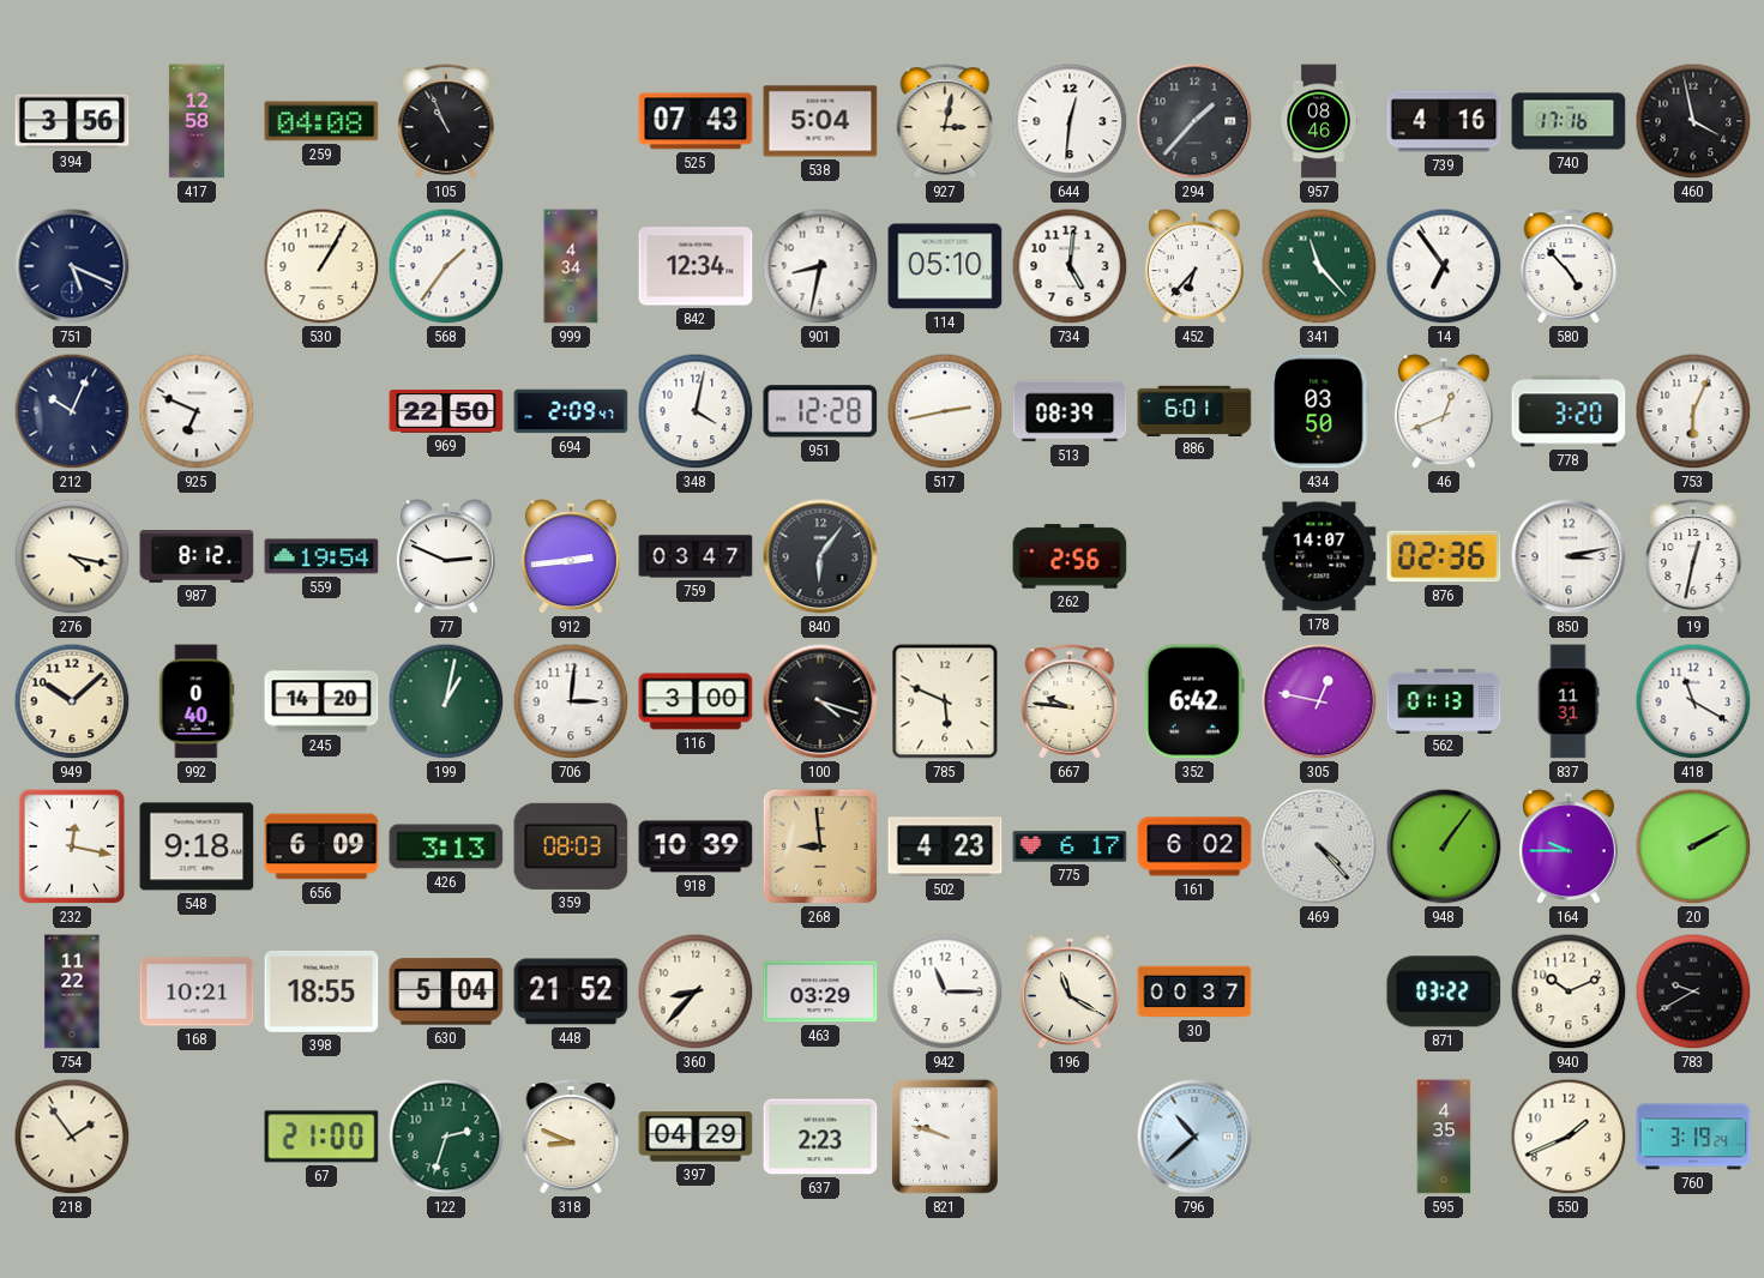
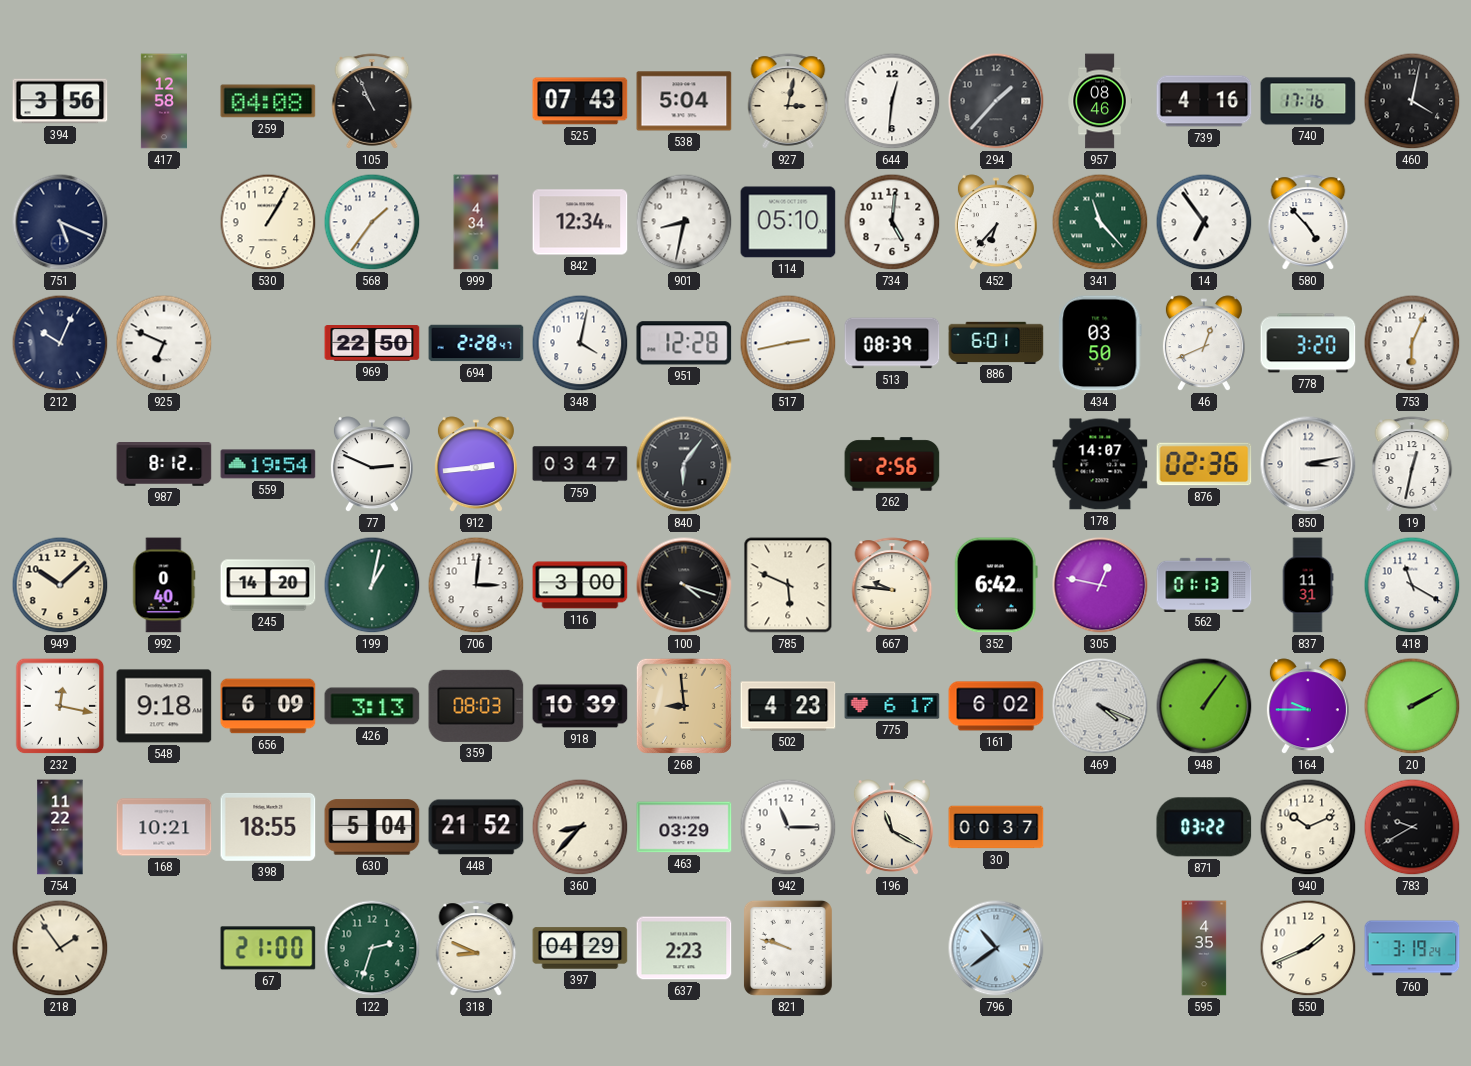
460: 3:58 -> 4:02
694: 2:09 -> 2:28
276: 4:17 -> none
469: 4:23 -> 4:19
796: 10:38 -> 10:39
